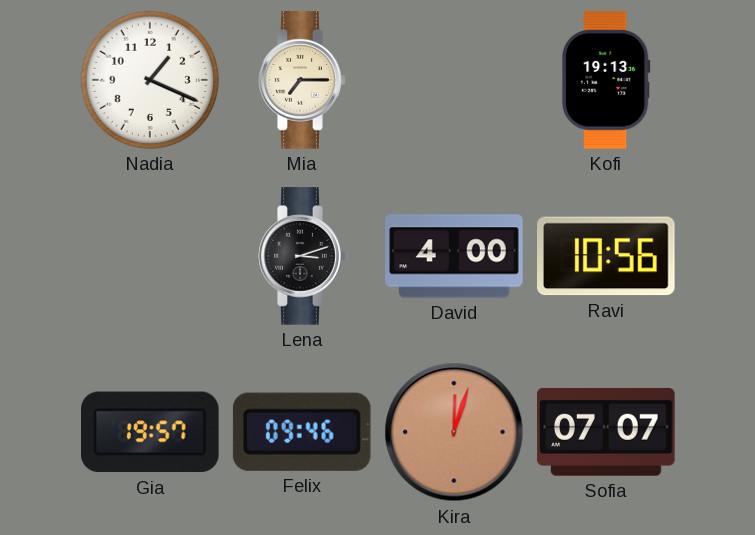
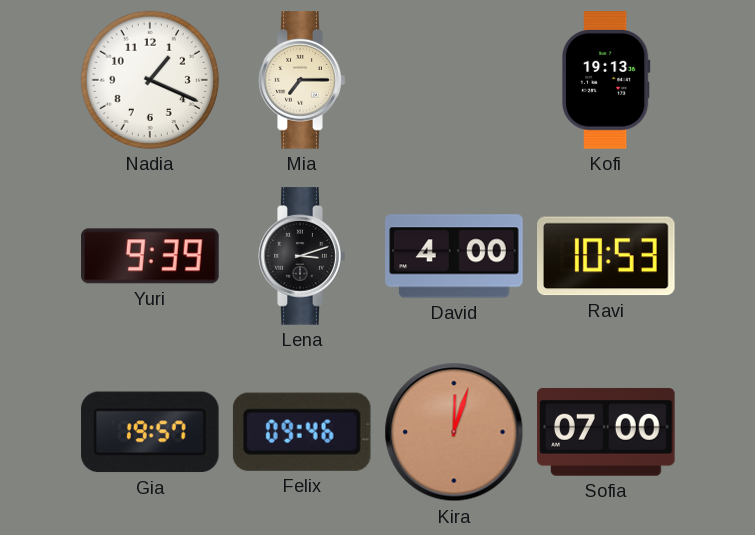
Yuri: none -> 9:39
Ravi: 10:56 -> 10:53
Sofia: 07:07 -> 07:00
